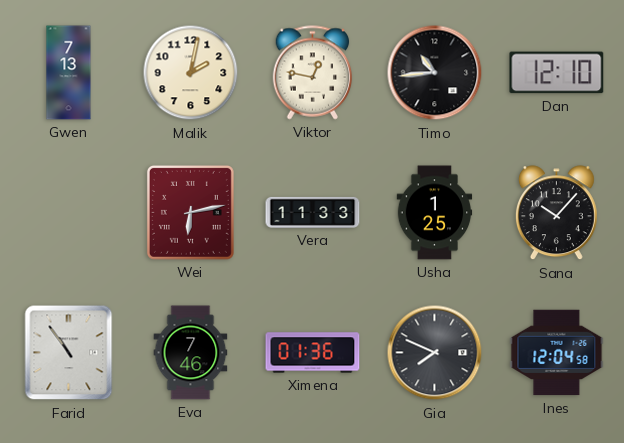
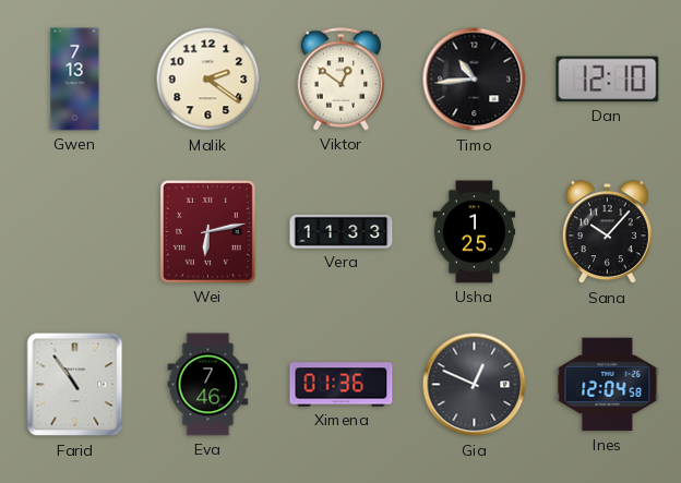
Malik: 2:02 -> 2:21
Viktor: 12:47 -> 12:51
Gia: 7:49 -> 12:49
